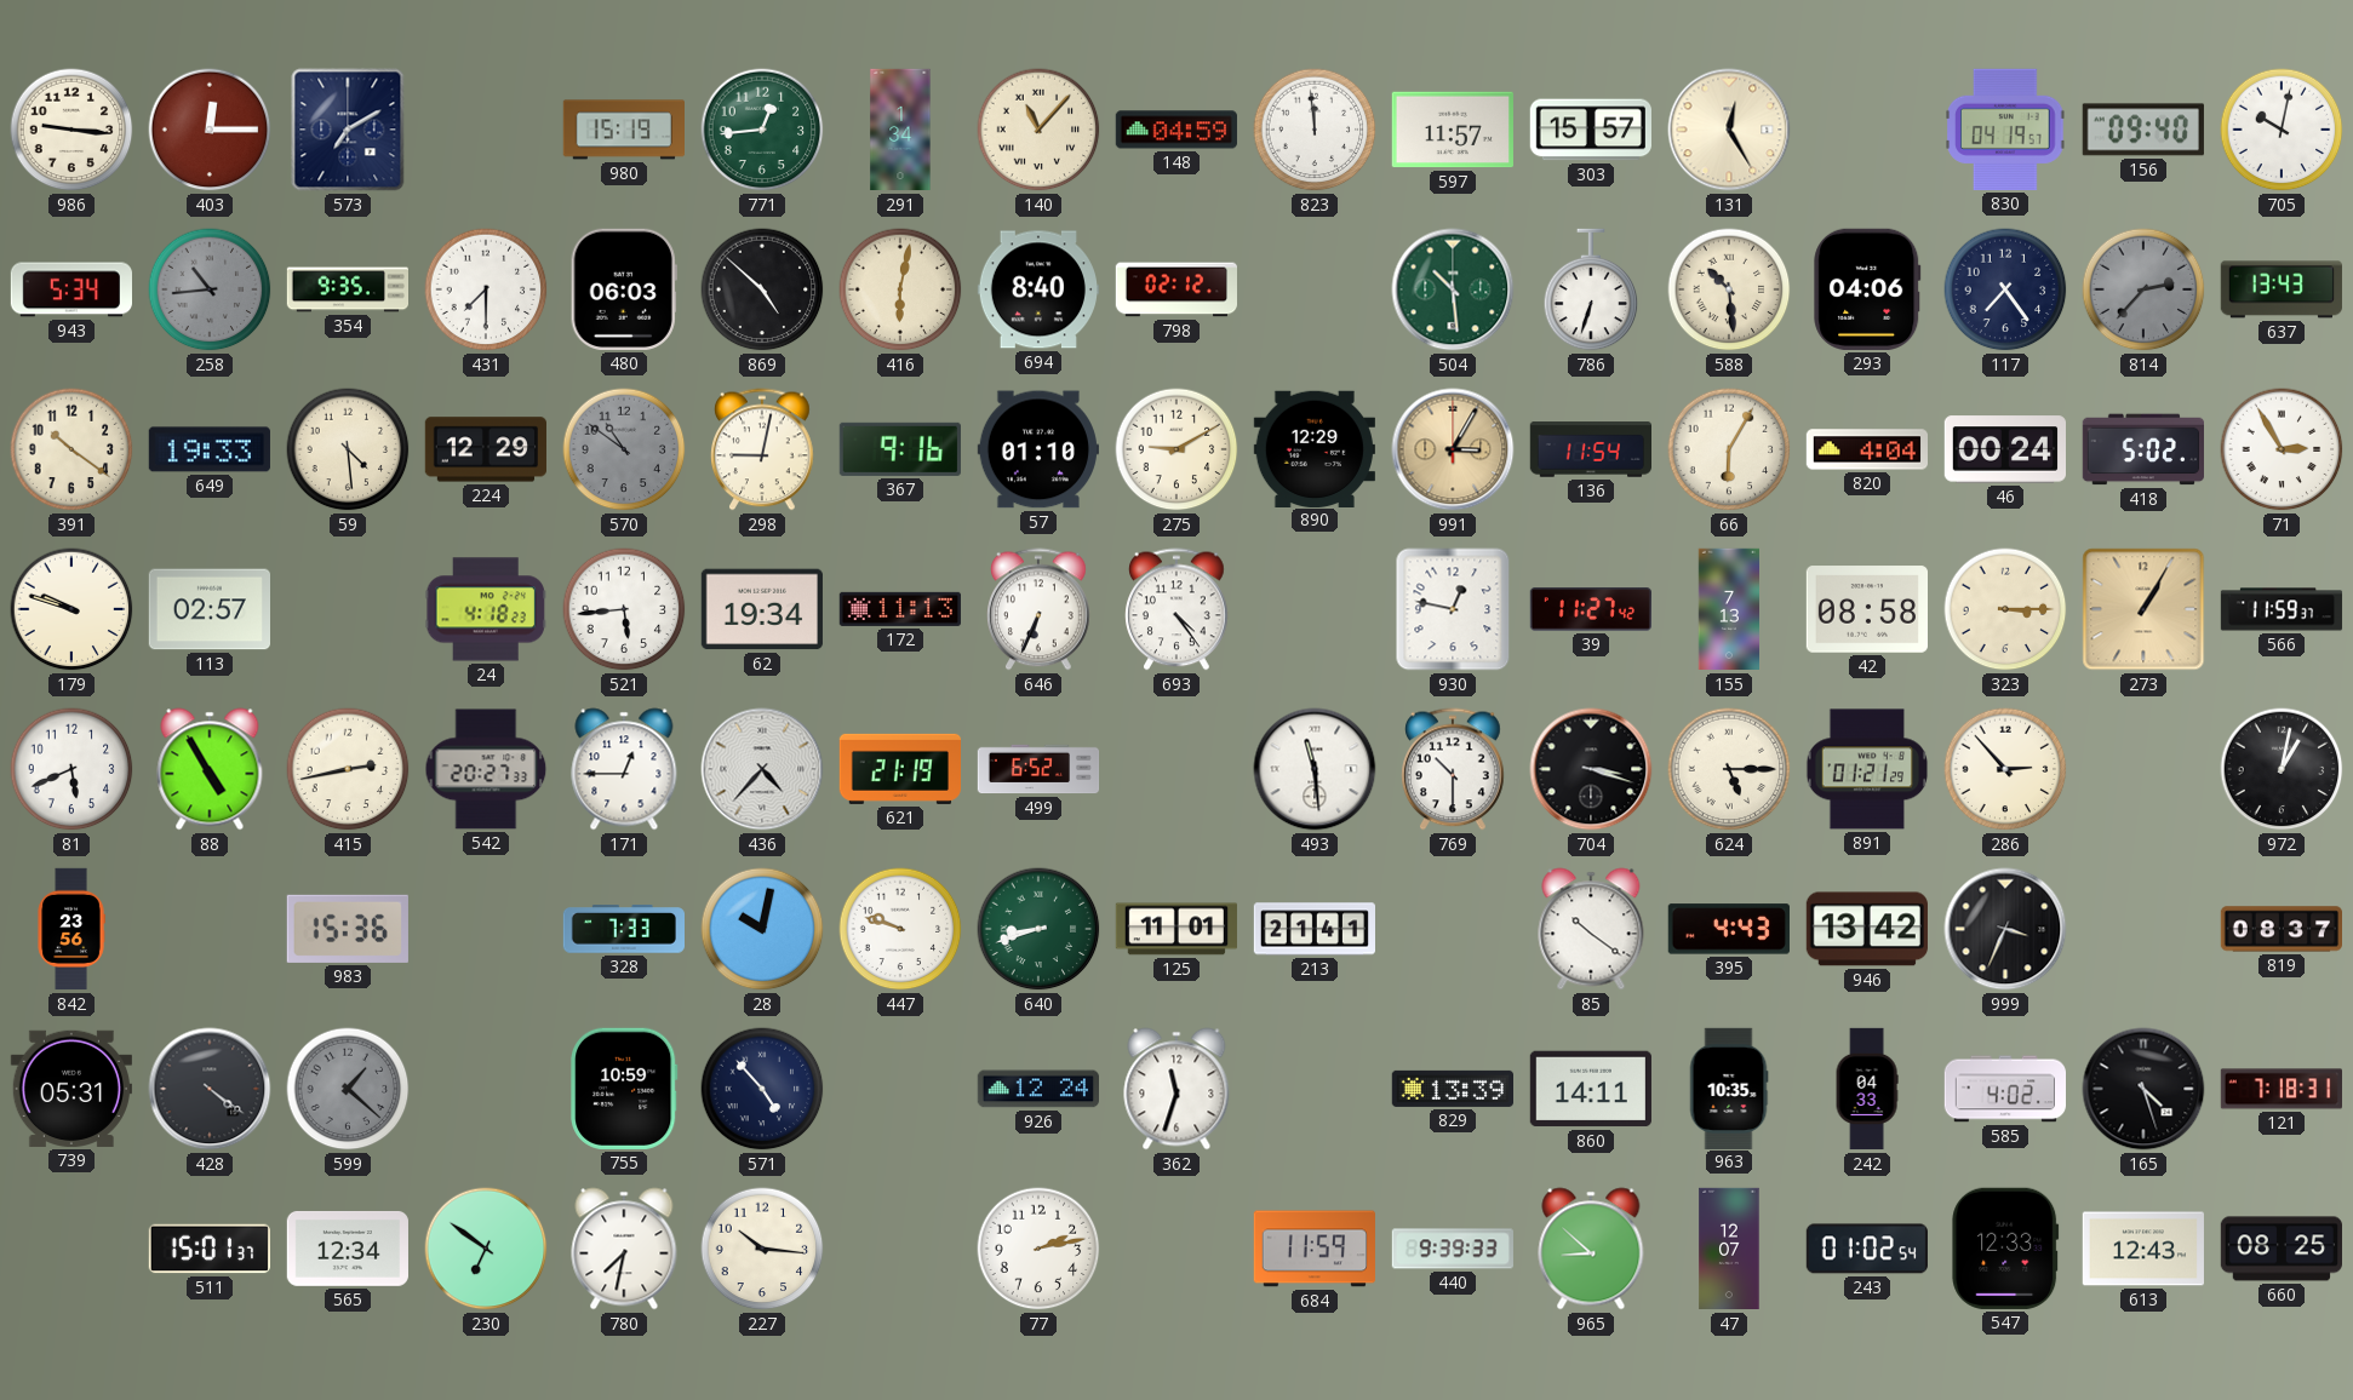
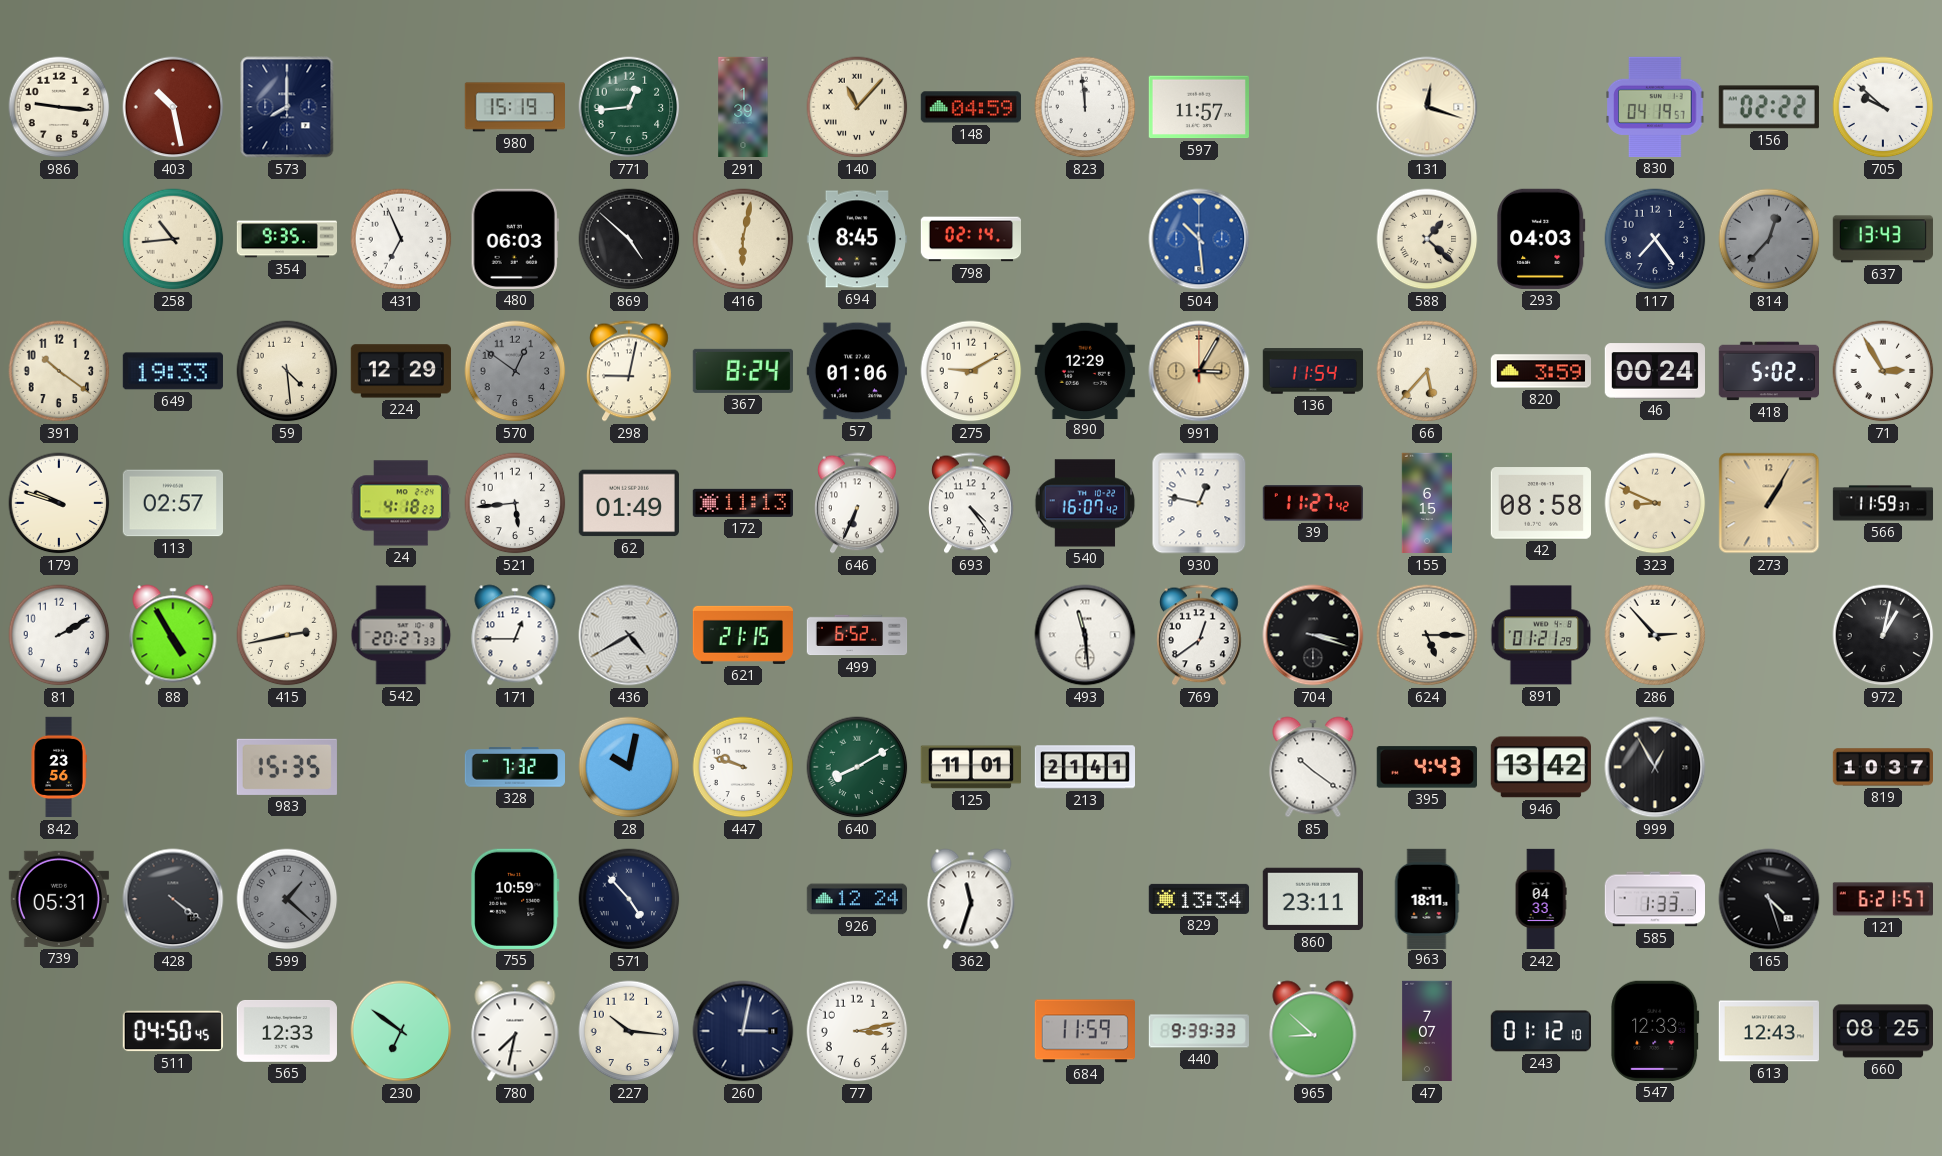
403: 12:15 -> 10:28
573: 7:10 -> 8:00
291: 1:34 -> 1:39
303: 15:57 -> none
131: 12:25 -> 12:18
156: 09:40 -> 02:22
705: 10:02 -> 9:52
943: 5:34 -> none
258 dial: grey -> cream
431: 7:30 -> 6:56
694: 8:40 -> 8:45
798: 02:12 -> 02:14
504 dial: green -> blue
786: 6:33 -> none
588: 10:29 -> 1:22
293: 04:06 -> 04:03
814: 2:37 -> 12:37
570: 10:51 -> 12:51
367: 9:16 -> 8:24
57: 01:10 -> 01:06
66: 6:05 -> 5:37
820: 4:04 -> 3:59
62: 19:34 -> 01:49
540: none -> 16:07
155: 7:13 -> 6:15
323: 3:15 -> 8:49
81: 5:41 -> 2:10
436: 4:37 -> 4:40
621: 21:19 -> 21:15
769: 10:30 -> 12:39
983: 15:36 -> 15:35
328: 7:33 -> 7:32
640: 8:42 -> 8:10
999: 3:34 -> 12:55
819: 08:37 -> 10:37
829: 13:39 -> 13:34
860: 14:11 -> 23:11
963: 10:35 -> 18:11
585: 4:02 -> 1:33
121: 7:18 -> 6:21
511: 15:01 -> 04:50
565: 12:34 -> 12:33
260: none -> 3:02
77: 2:13 -> 3:13
47: 12:07 -> 7:07
243: 01:02 -> 01:12
